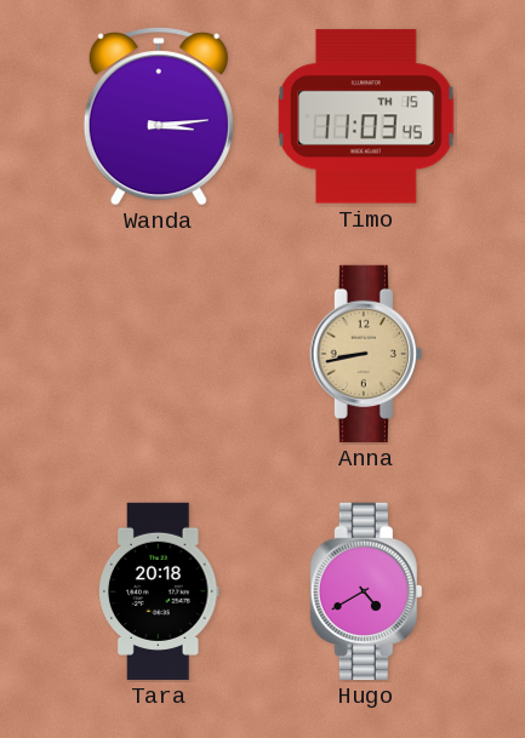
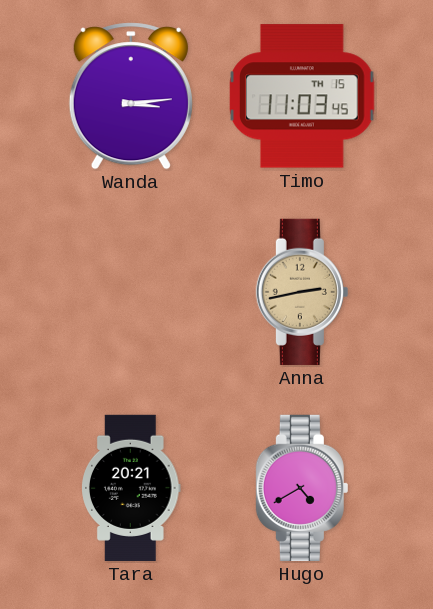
Anna: 8:43 -> 2:43
Tara: 20:18 -> 20:21
